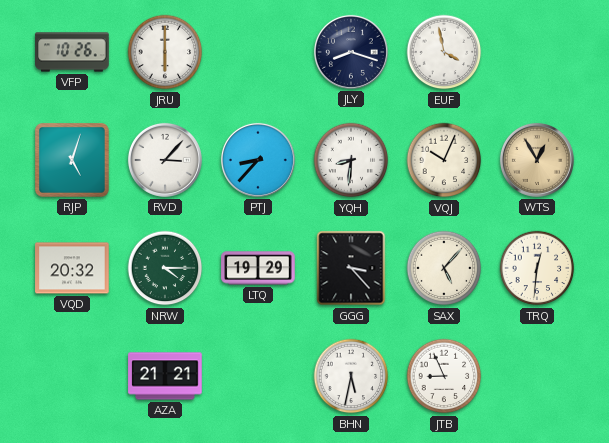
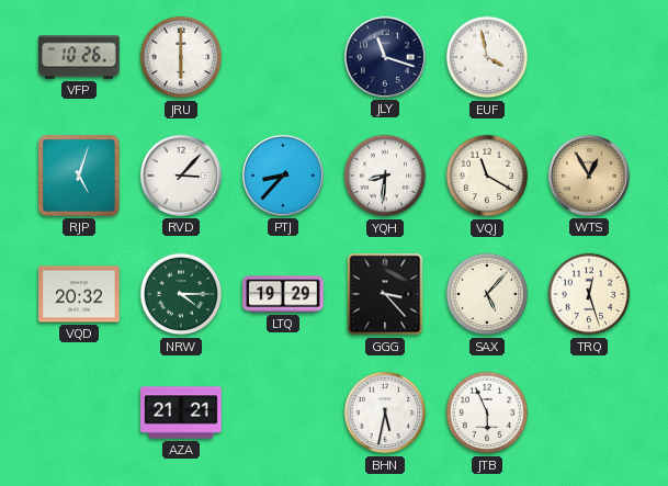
JLY: 8:18 -> 11:18
VQJ: 10:04 -> 11:20
TRQ: 12:31 -> 12:27
JTB: 8:56 -> 5:56
